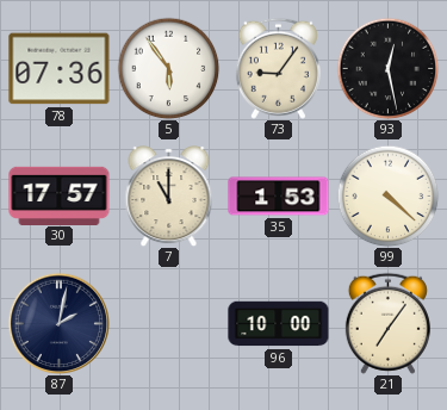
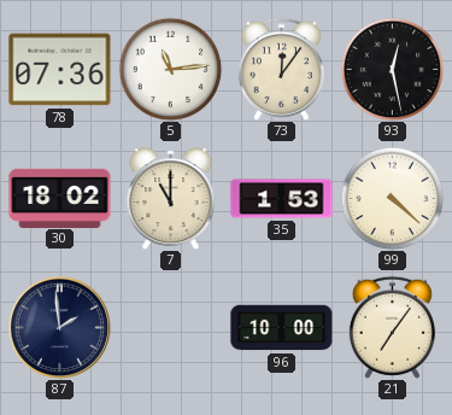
5: 5:54 -> 11:14
73: 9:06 -> 12:06
30: 17:57 -> 18:02
87: 2:02 -> 1:59
